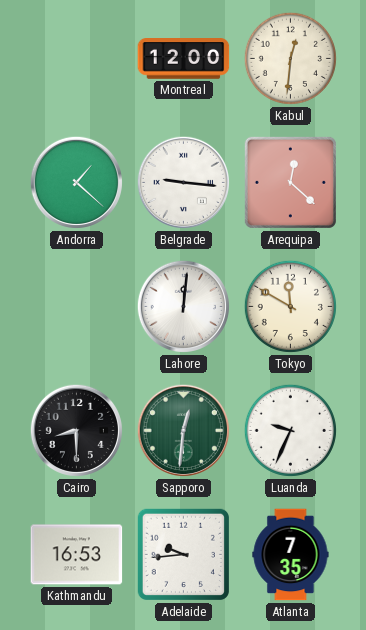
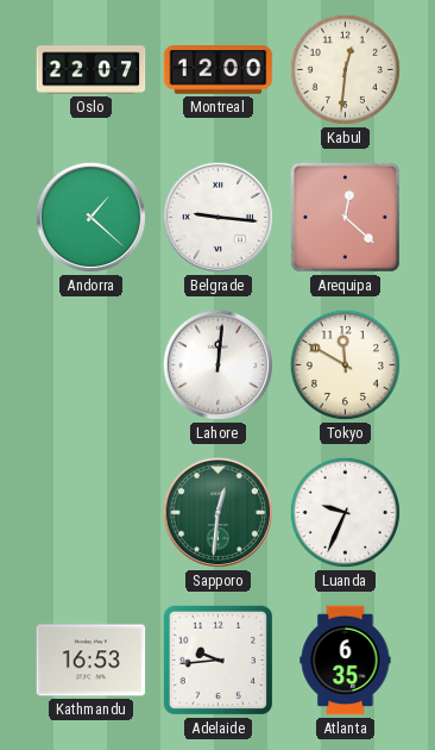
Oslo: none -> 22:07
Cairo: 8:30 -> none
Atlanta: 7:35 -> 6:35
